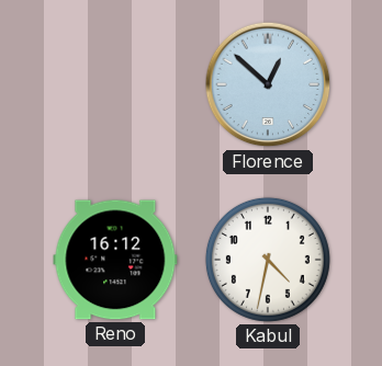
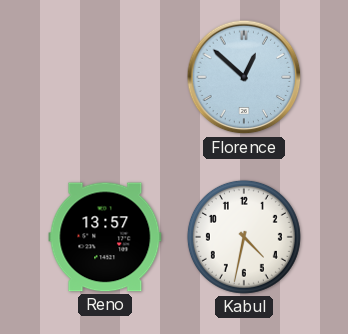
Reno: 16:12 -> 13:57
